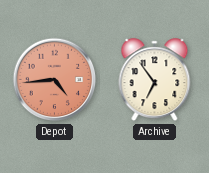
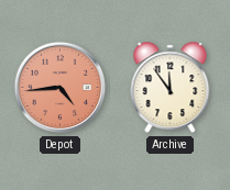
Archive: 6:54 -> 11:54
